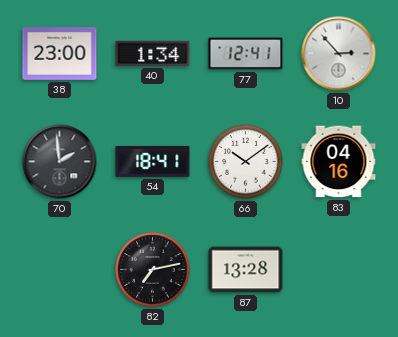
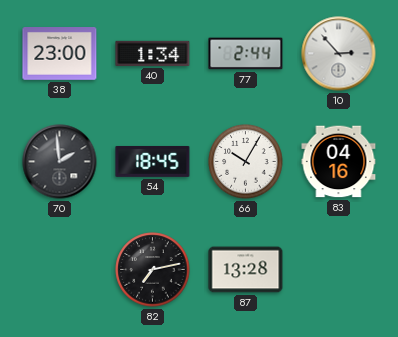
77: 12:41 -> 2:44
54: 18:41 -> 18:45
66: 10:09 -> 10:05
